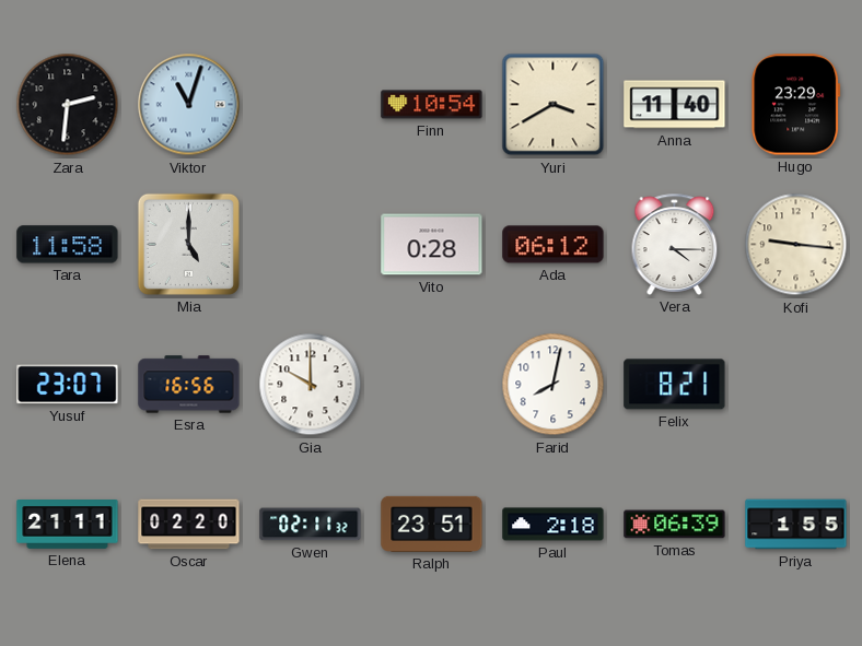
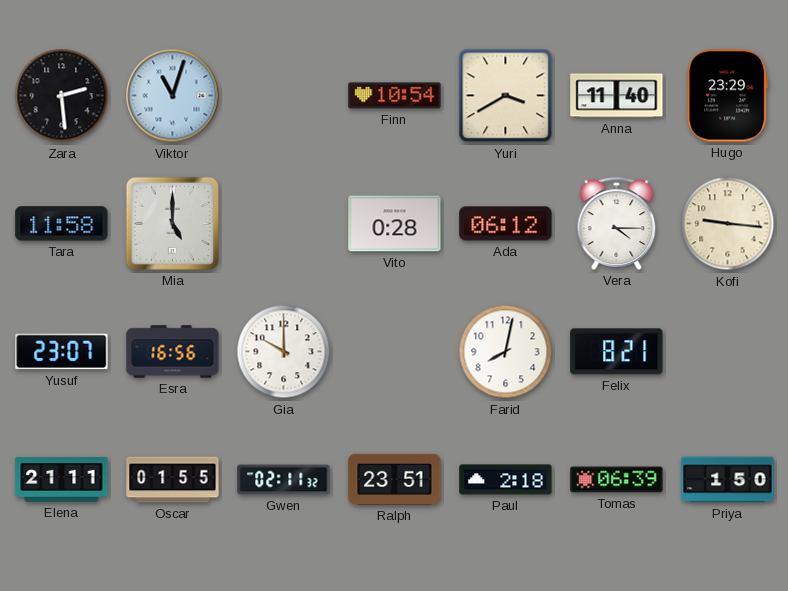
Zara: 2:31 -> 2:29
Oscar: 02:20 -> 01:55
Priya: 1:55 -> 1:50
